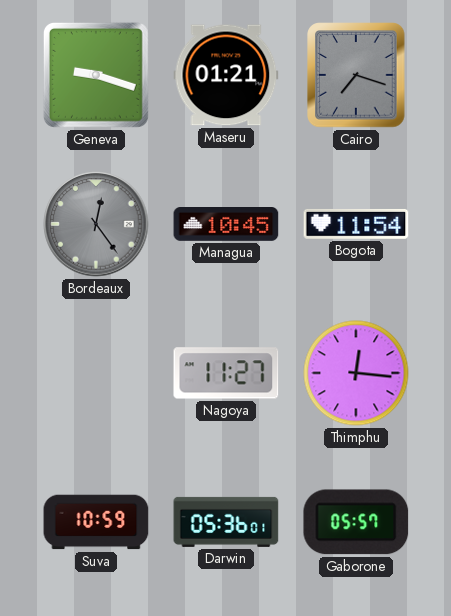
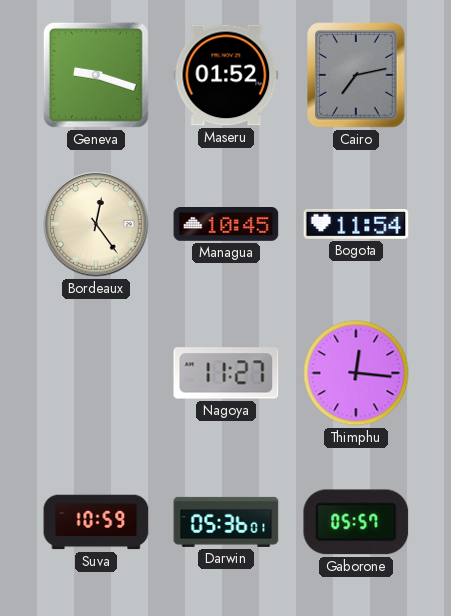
Maseru: 01:21 -> 01:52
Cairo: 7:18 -> 7:13
Bordeaux dial: grey -> cream
